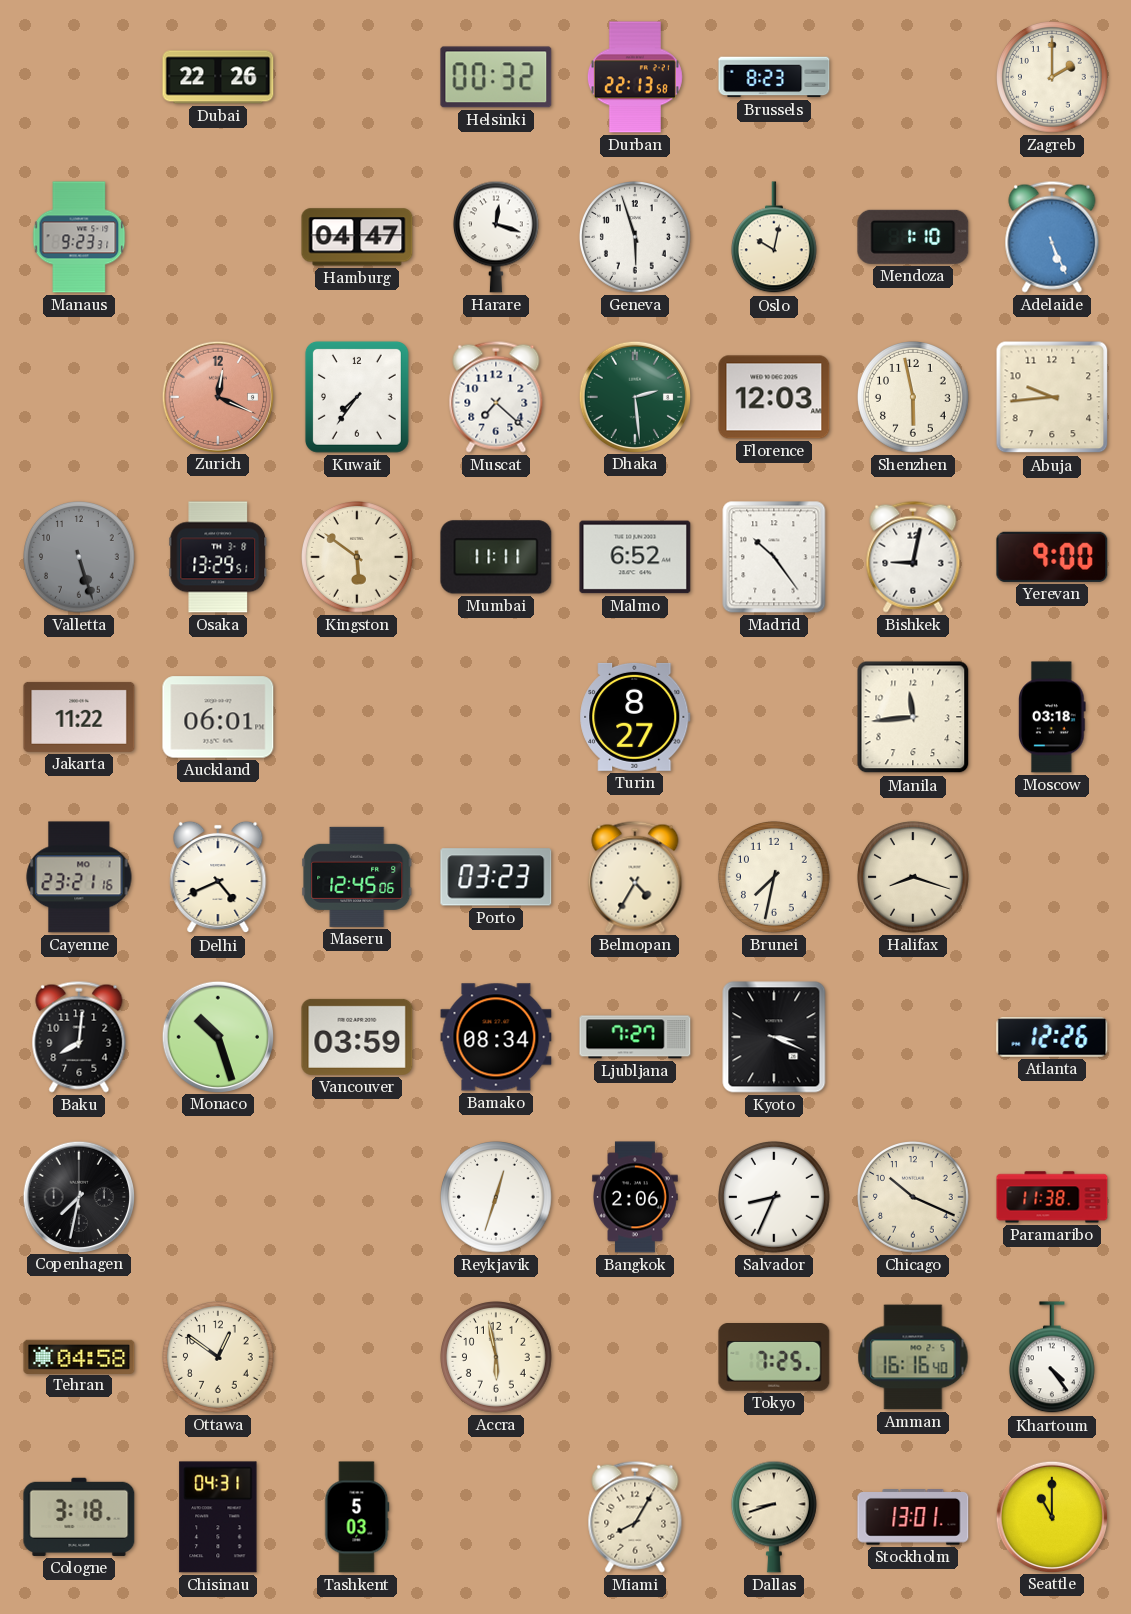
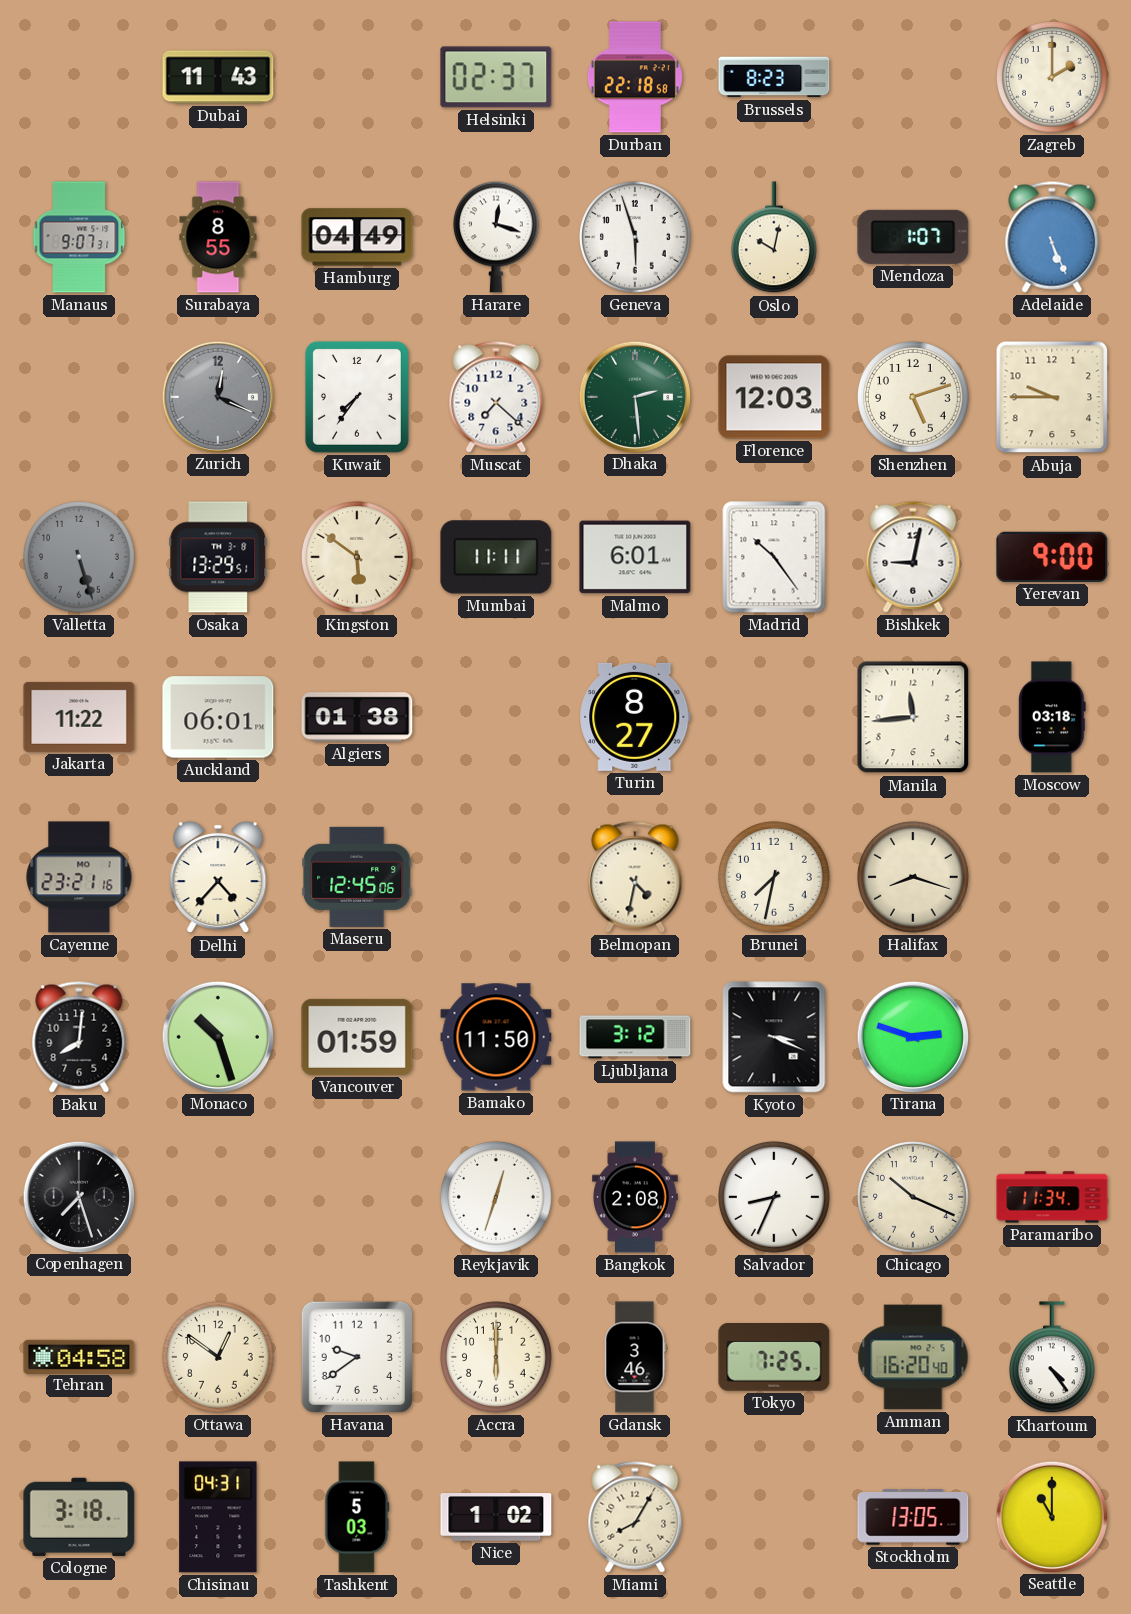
Dubai: 22:26 -> 11:43
Helsinki: 00:32 -> 02:37
Durban: 22:13 -> 22:18
Manaus: 9:23 -> 9:07
Surabaya: none -> 8:55
Hamburg: 04:47 -> 04:49
Mendoza: 1:10 -> 1:07
Zurich dial: salmon -> grey
Shenzhen: 5:58 -> 5:12
Abuja: 9:44 -> 9:45
Malmo: 6:52 -> 6:01
Algiers: none -> 01:38
Delhi: 4:41 -> 4:37
Porto: 03:23 -> none
Belmopan: 4:35 -> 4:32
Vancouver: 03:59 -> 01:59
Bamako: 08:34 -> 11:50
Ljubljana: 7:27 -> 3:12
Tirana: none -> 2:48
Atlanta: 12:26 -> none
Copenhagen: 7:32 -> 7:27
Bangkok: 2:06 -> 2:08
Paramaribo: 11:38 -> 11:34
Havana: none -> 9:39
Accra: 5:58 -> 6:00
Gdansk: none -> 3:46
Amman: 16:16 -> 16:20
Nice: none -> 1:02
Dallas: 8:42 -> none
Stockholm: 13:01 -> 13:05
